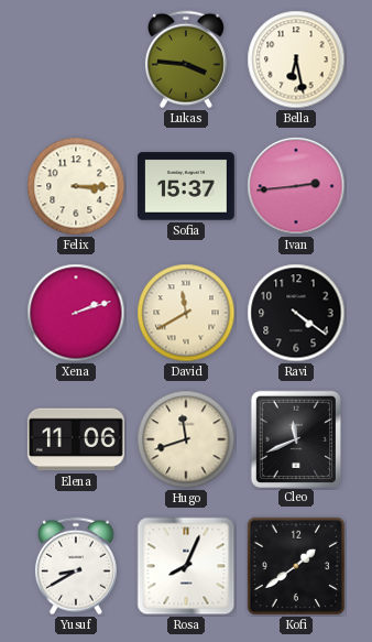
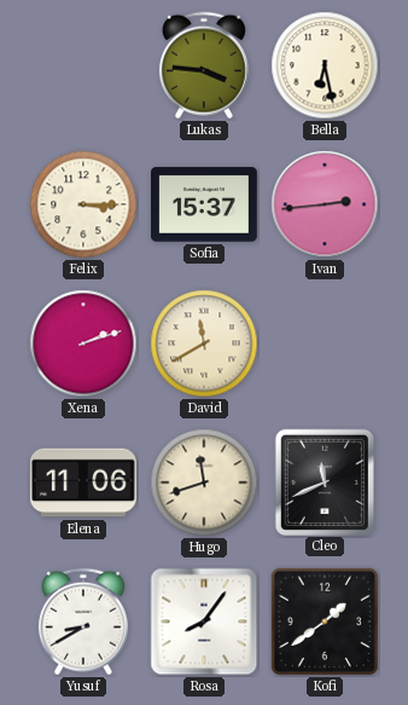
Ravi: 4:21 -> none
Rosa: 8:04 -> 8:06
